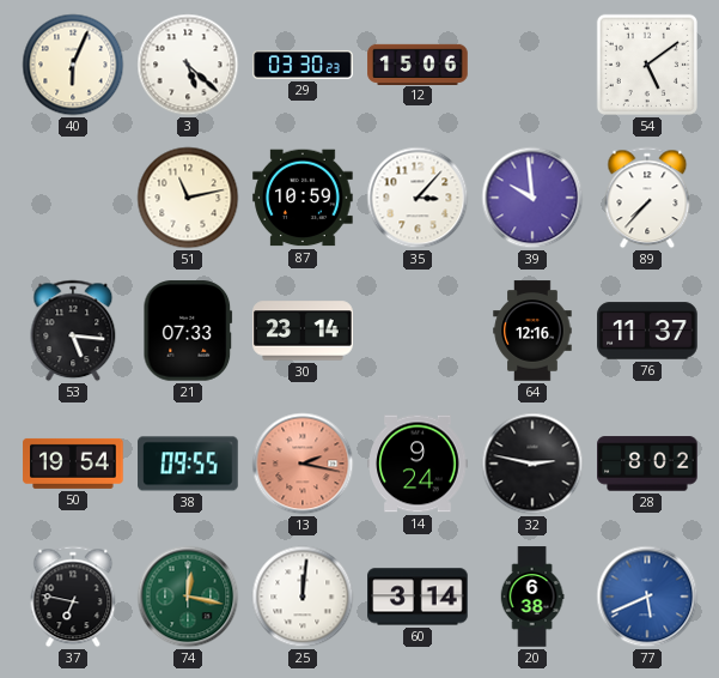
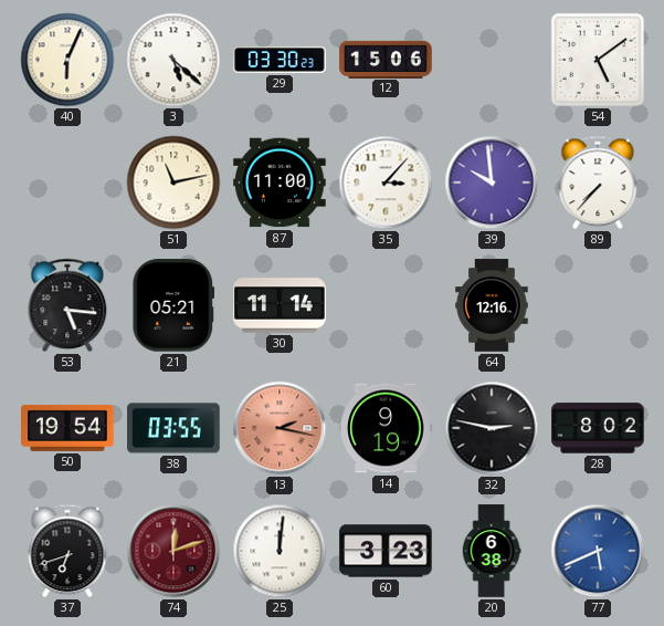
87: 10:59 -> 11:00
21: 07:33 -> 05:21
30: 23:14 -> 11:14
76: 11:37 -> none
38: 09:55 -> 03:55
14: 9:24 -> 9:19
37: 6:47 -> 6:42
74: 12:17 -> 12:12
74 dial: green -> burgundy
60: 3:14 -> 3:23
